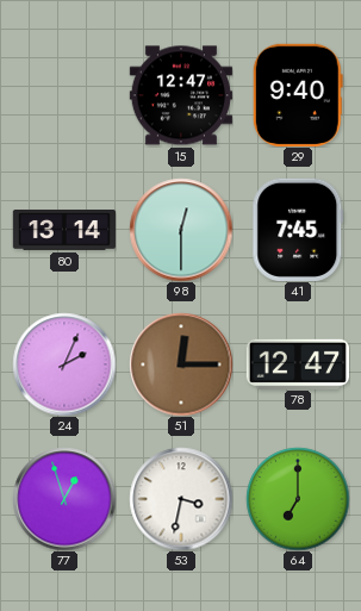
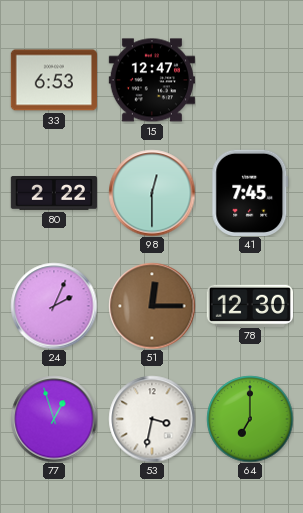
33: none -> 6:53
29: 9:40 -> none
80: 13:14 -> 2:22
78: 12:47 -> 12:30
